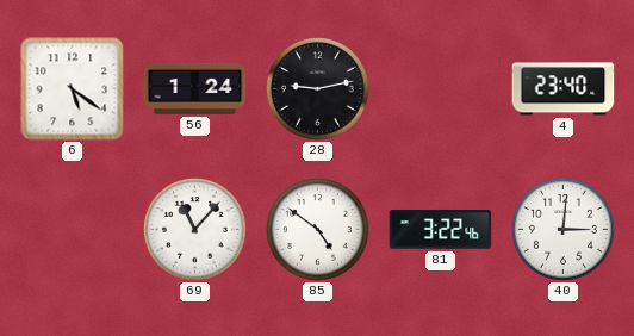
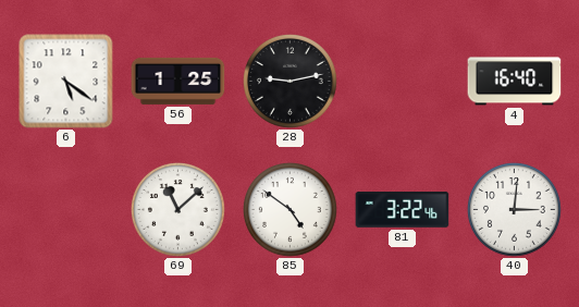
56: 1:24 -> 1:25
4: 23:40 -> 16:40
69: 11:07 -> 11:08
